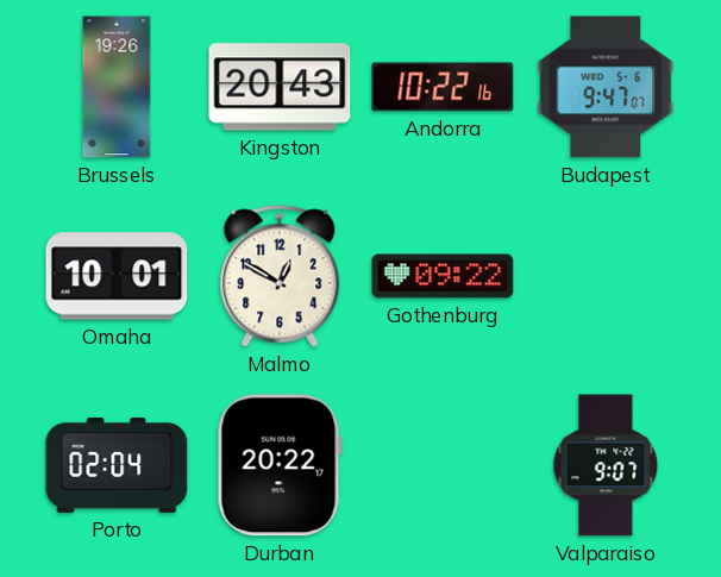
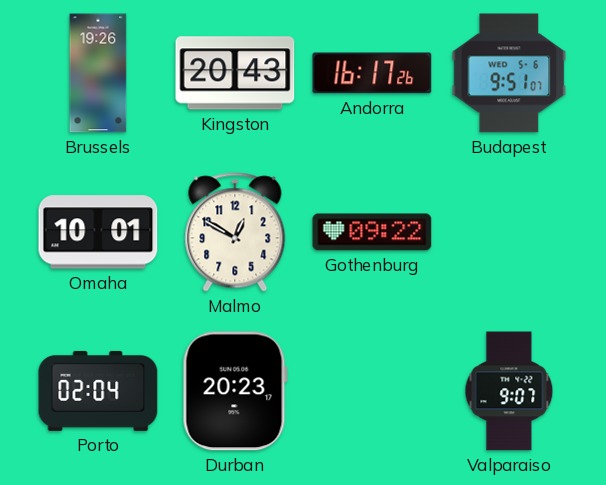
Andorra: 10:22 -> 16:17
Budapest: 9:47 -> 9:51
Durban: 20:22 -> 20:23
